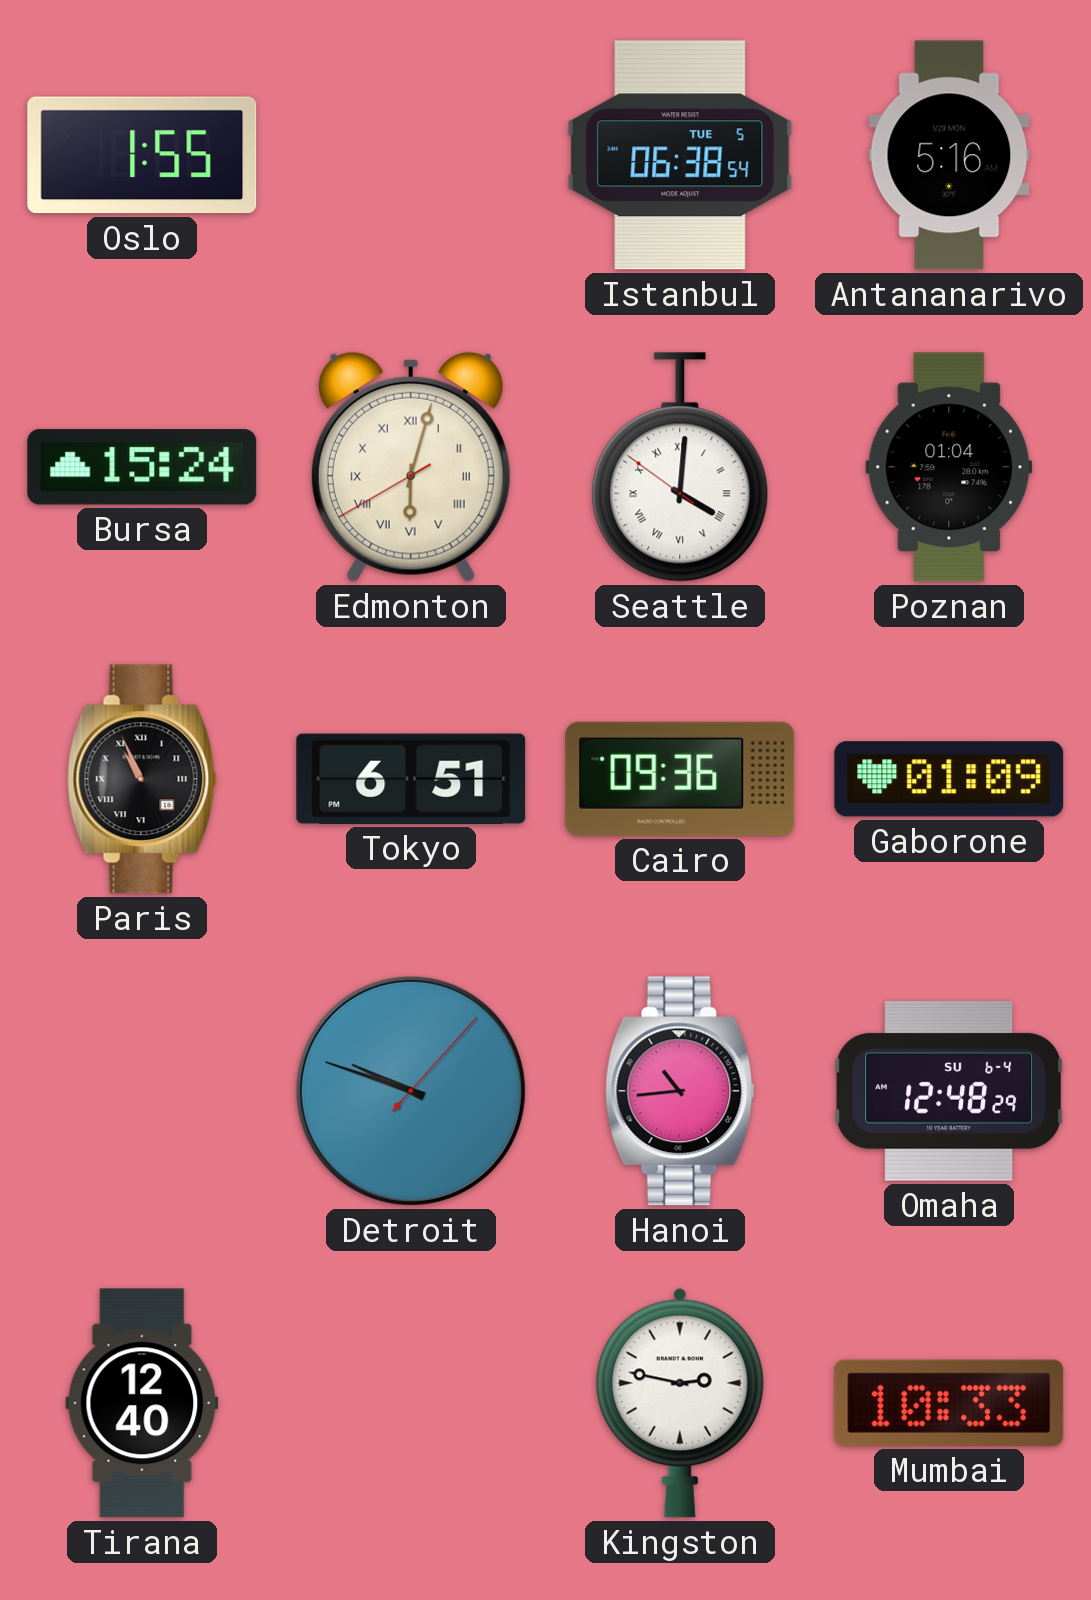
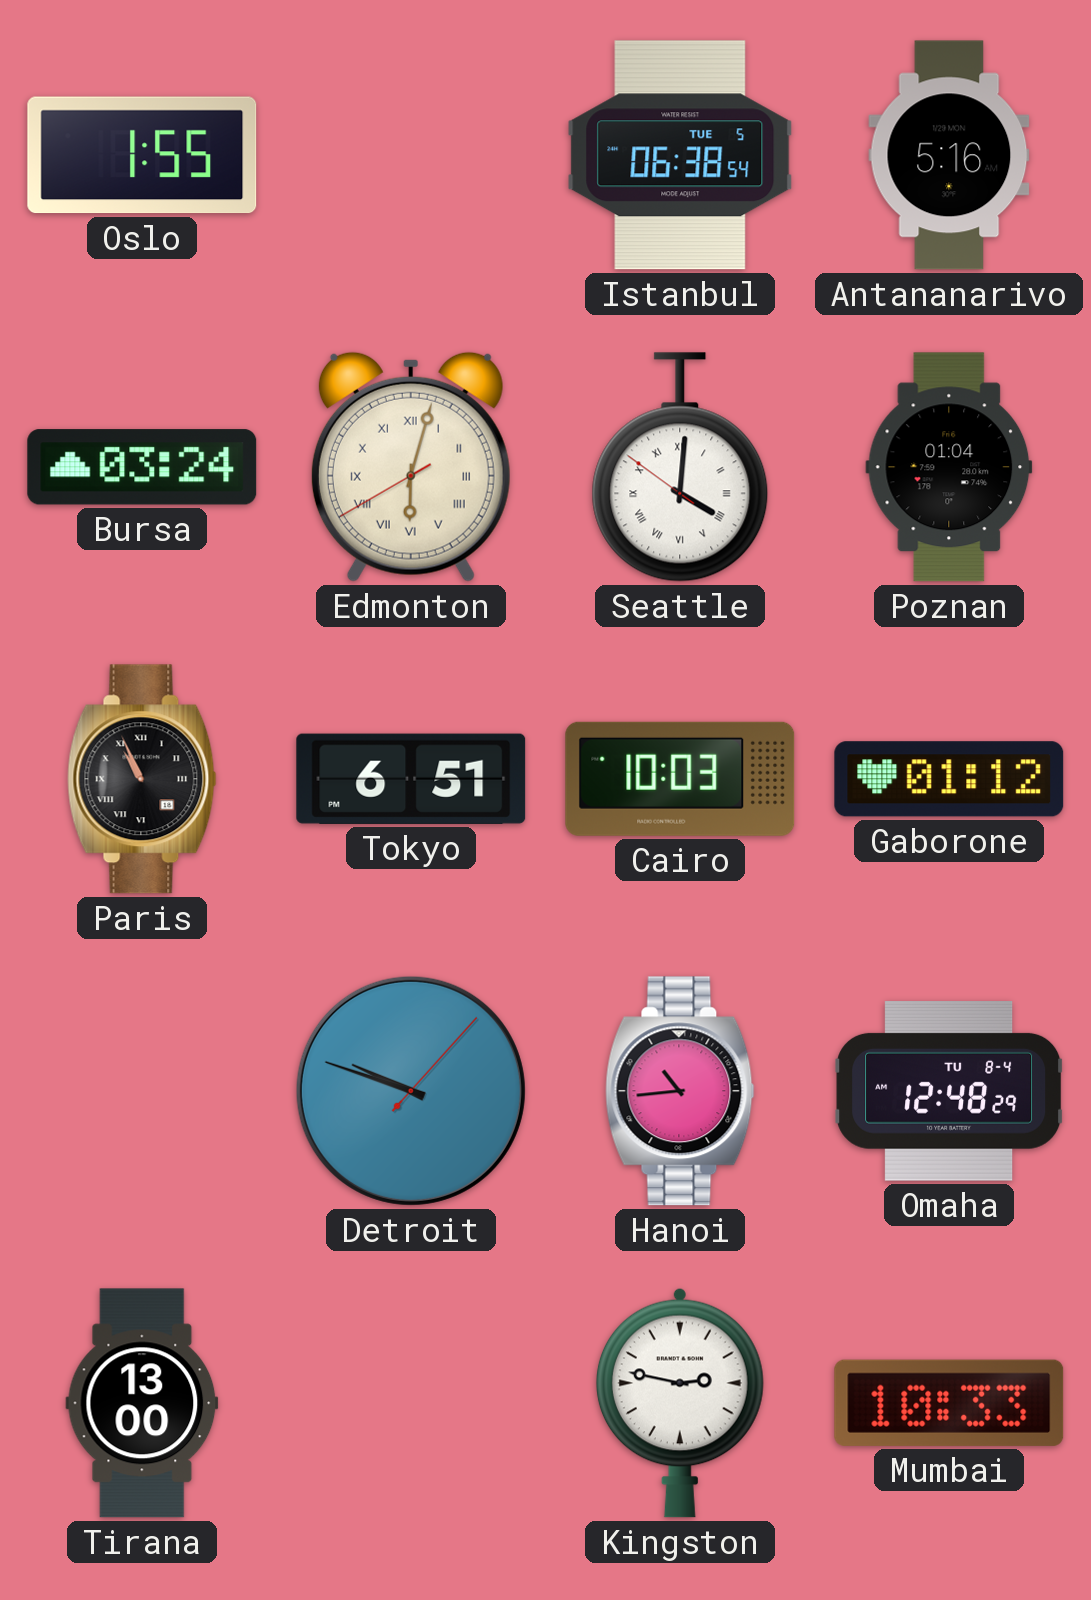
Bursa: 15:24 -> 03:24
Cairo: 09:36 -> 10:03
Gaborone: 01:09 -> 01:12
Omaha date: SU 6-4 -> TU 8-4
Tirana: 12:40 -> 13:00
